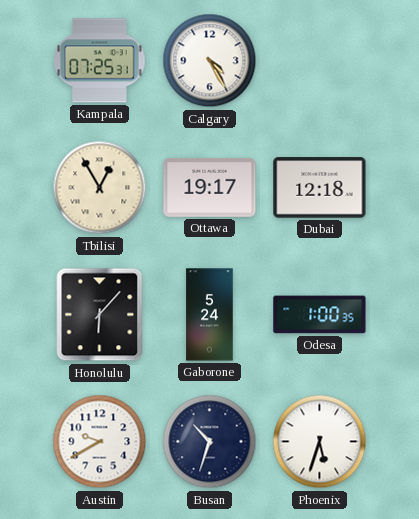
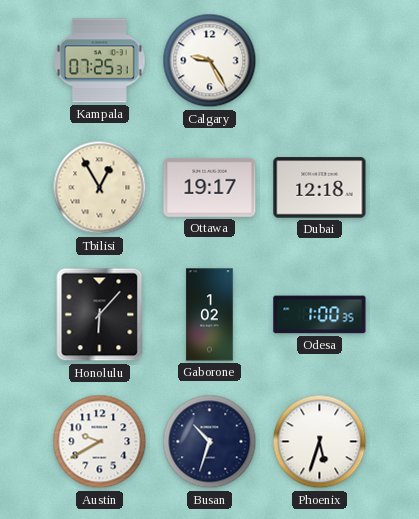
Calgary: 4:25 -> 9:25
Gaborone: 5:24 -> 1:02
